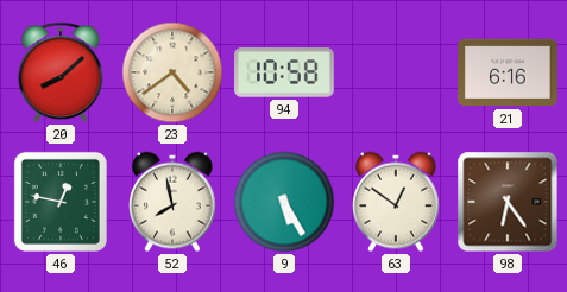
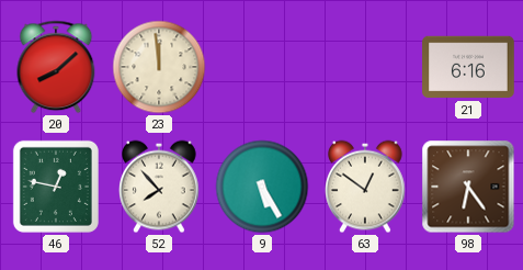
23: 4:39 -> 11:59
94: 10:58 -> none
52: 7:58 -> 7:53
